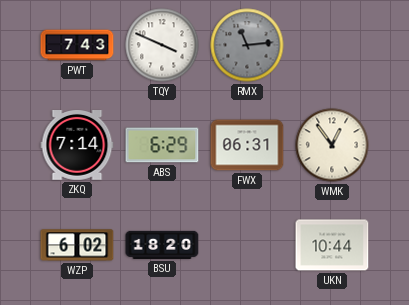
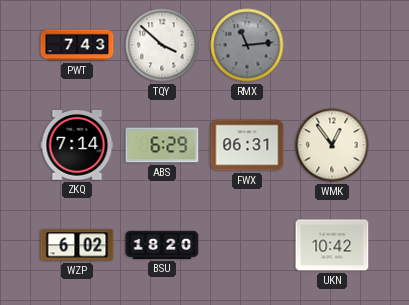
TQY: 3:49 -> 3:52
UKN: 10:44 -> 10:42
